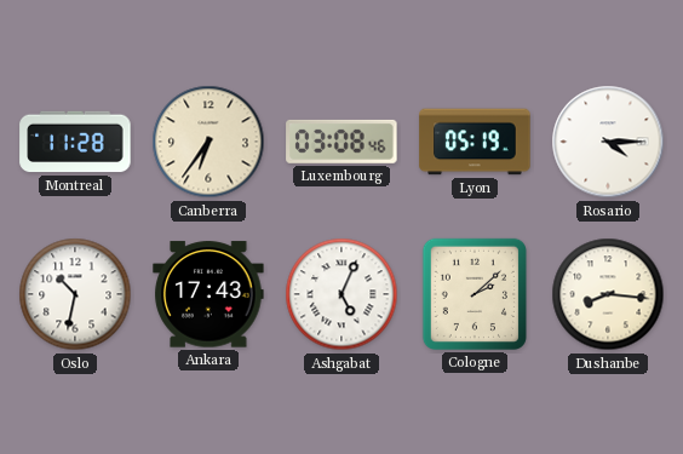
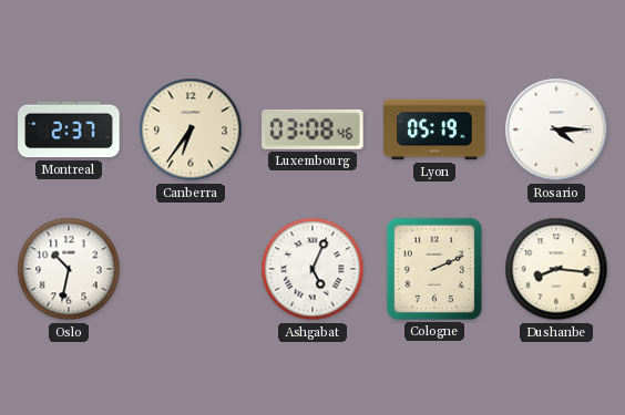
Montreal: 11:28 -> 2:37
Ankara: 17:43 -> none
Cologne: 2:08 -> 2:11
